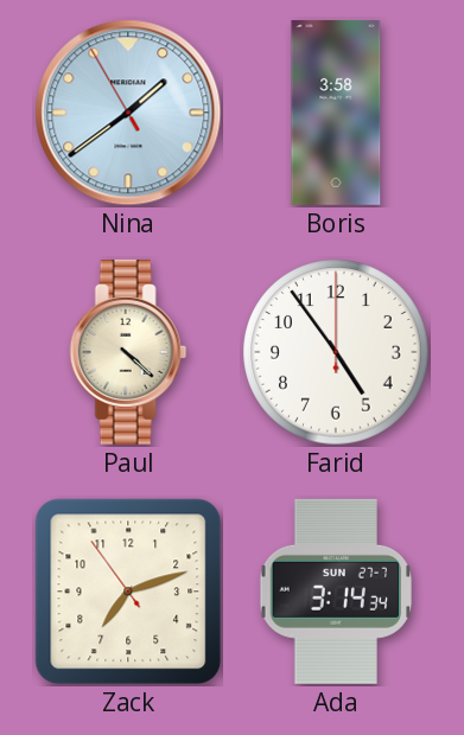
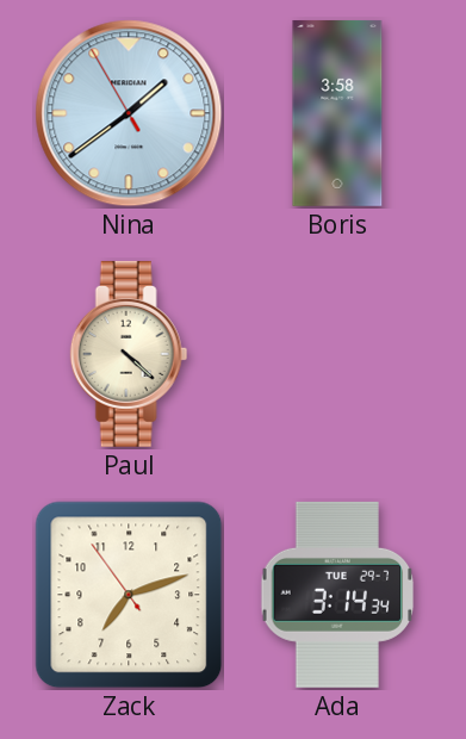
Farid: 4:54 -> none
Ada date: SUN 27-7 -> TUE 29-7
